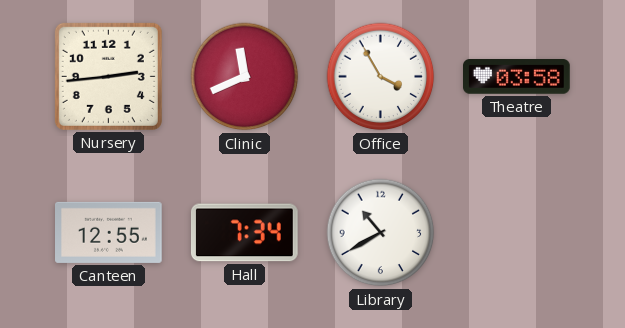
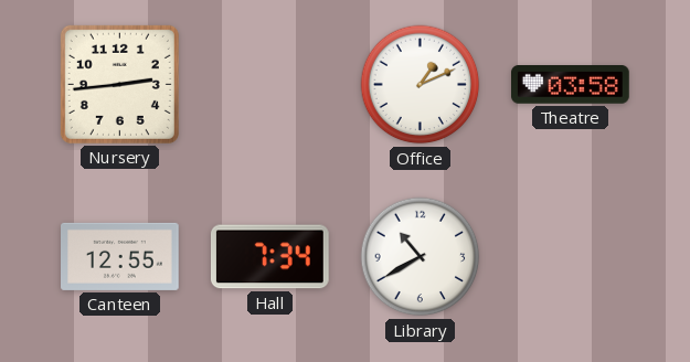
Clinic: 11:41 -> none
Office: 3:55 -> 1:11
